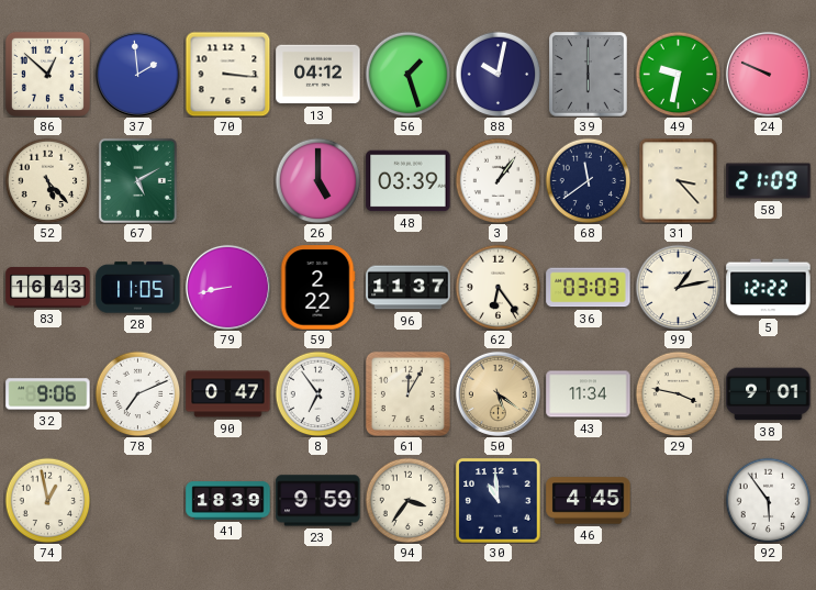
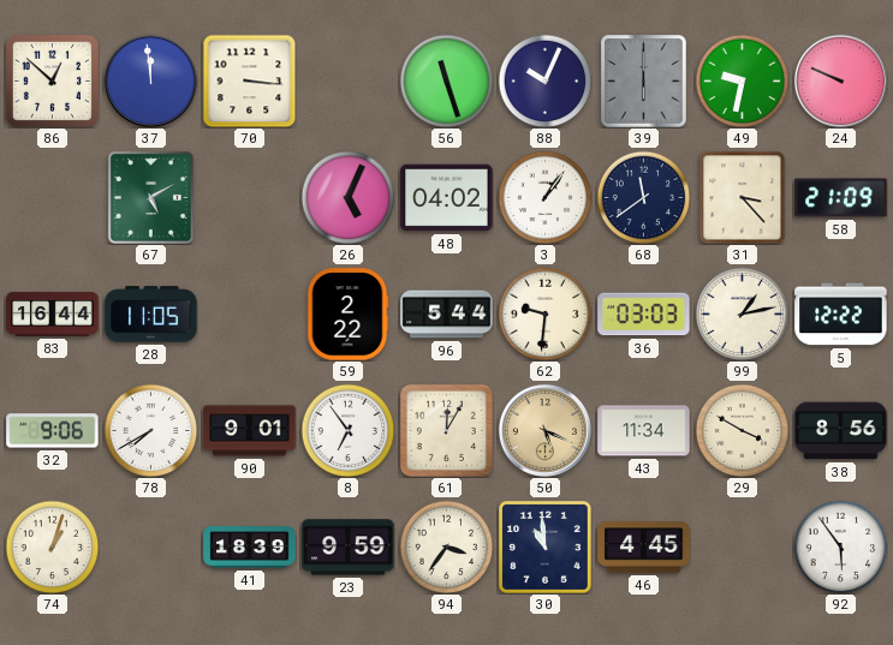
37: 1:59 -> 11:59
13: 04:12 -> none
56: 1:27 -> 11:27
88: 10:02 -> 10:04
52: 5:23 -> none
26: 5:00 -> 5:04
48: 03:39 -> 04:02
83: 16:43 -> 16:44
79: 8:43 -> none
96: 11:37 -> 5:44
62: 6:24 -> 9:31
78: 7:11 -> 7:40
90: 0:47 -> 9:01
50: 5:21 -> 5:19
29: 3:47 -> 3:50
38: 9:01 -> 8:56
74: 12:58 -> 1:03
